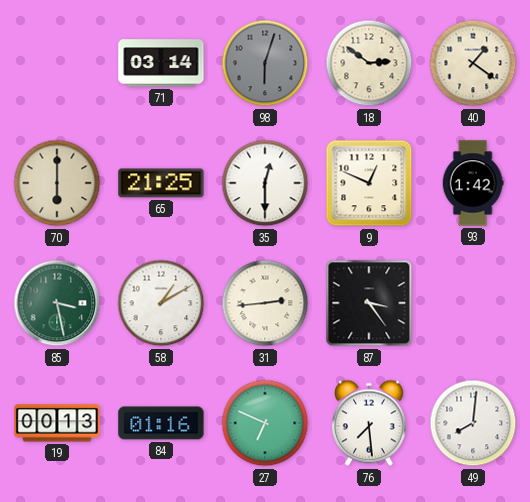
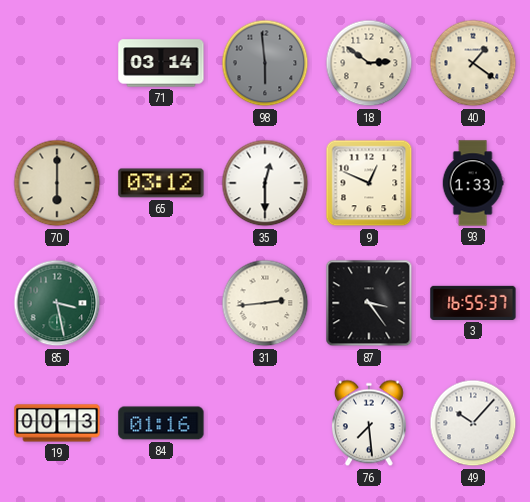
98: 6:03 -> 5:59
65: 21:25 -> 03:12
93: 1:42 -> 1:33
58: 1:10 -> none
3: none -> 16:55
27: 6:49 -> none
49: 8:01 -> 10:07
